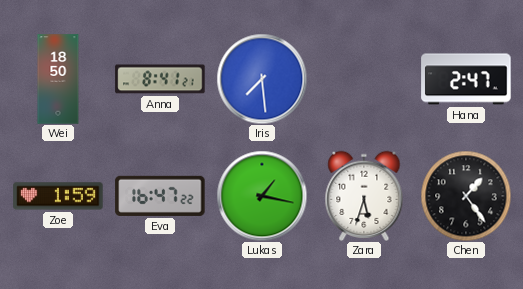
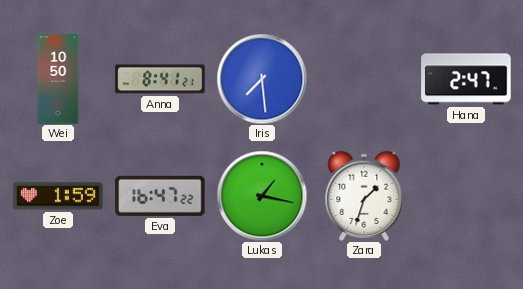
Wei: 18:50 -> 10:50
Zara: 5:33 -> 1:33
Chen: 1:24 -> none
